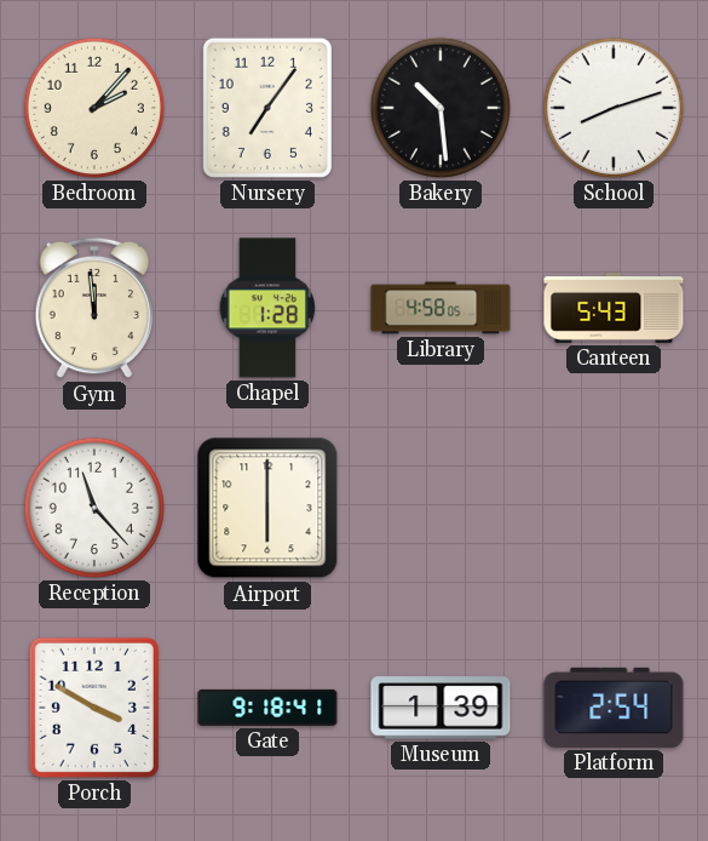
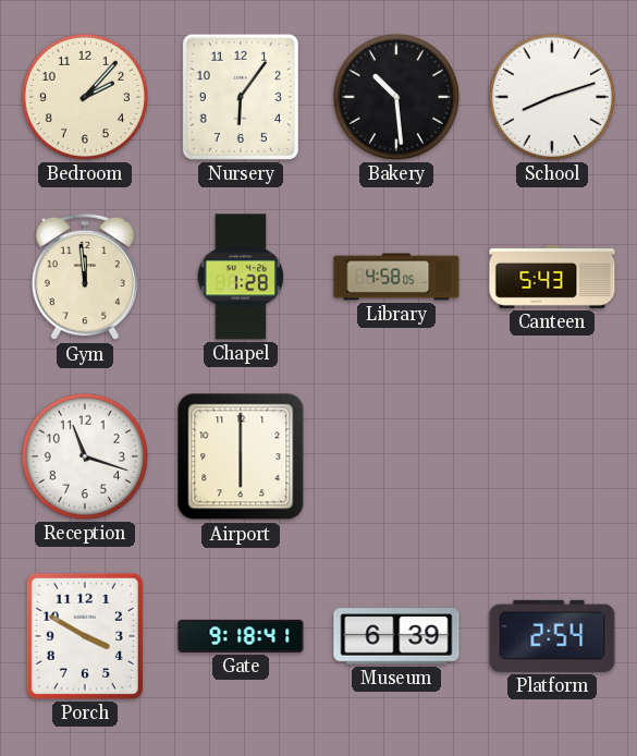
Nursery: 7:06 -> 6:06
Reception: 11:23 -> 11:18
Museum: 1:39 -> 6:39
